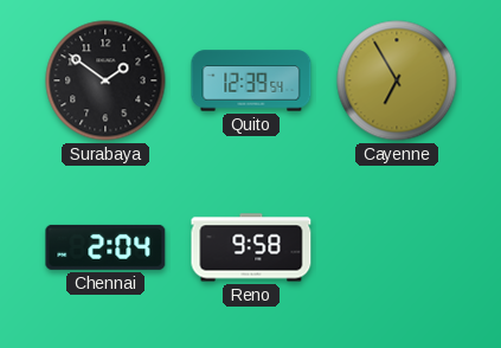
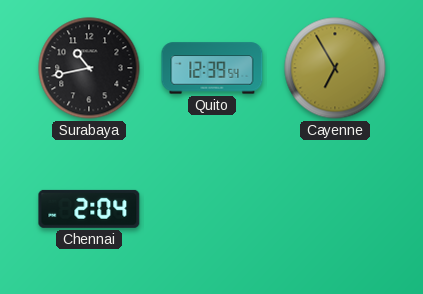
Surabaya: 1:51 -> 10:43
Reno: 9:58 -> none
